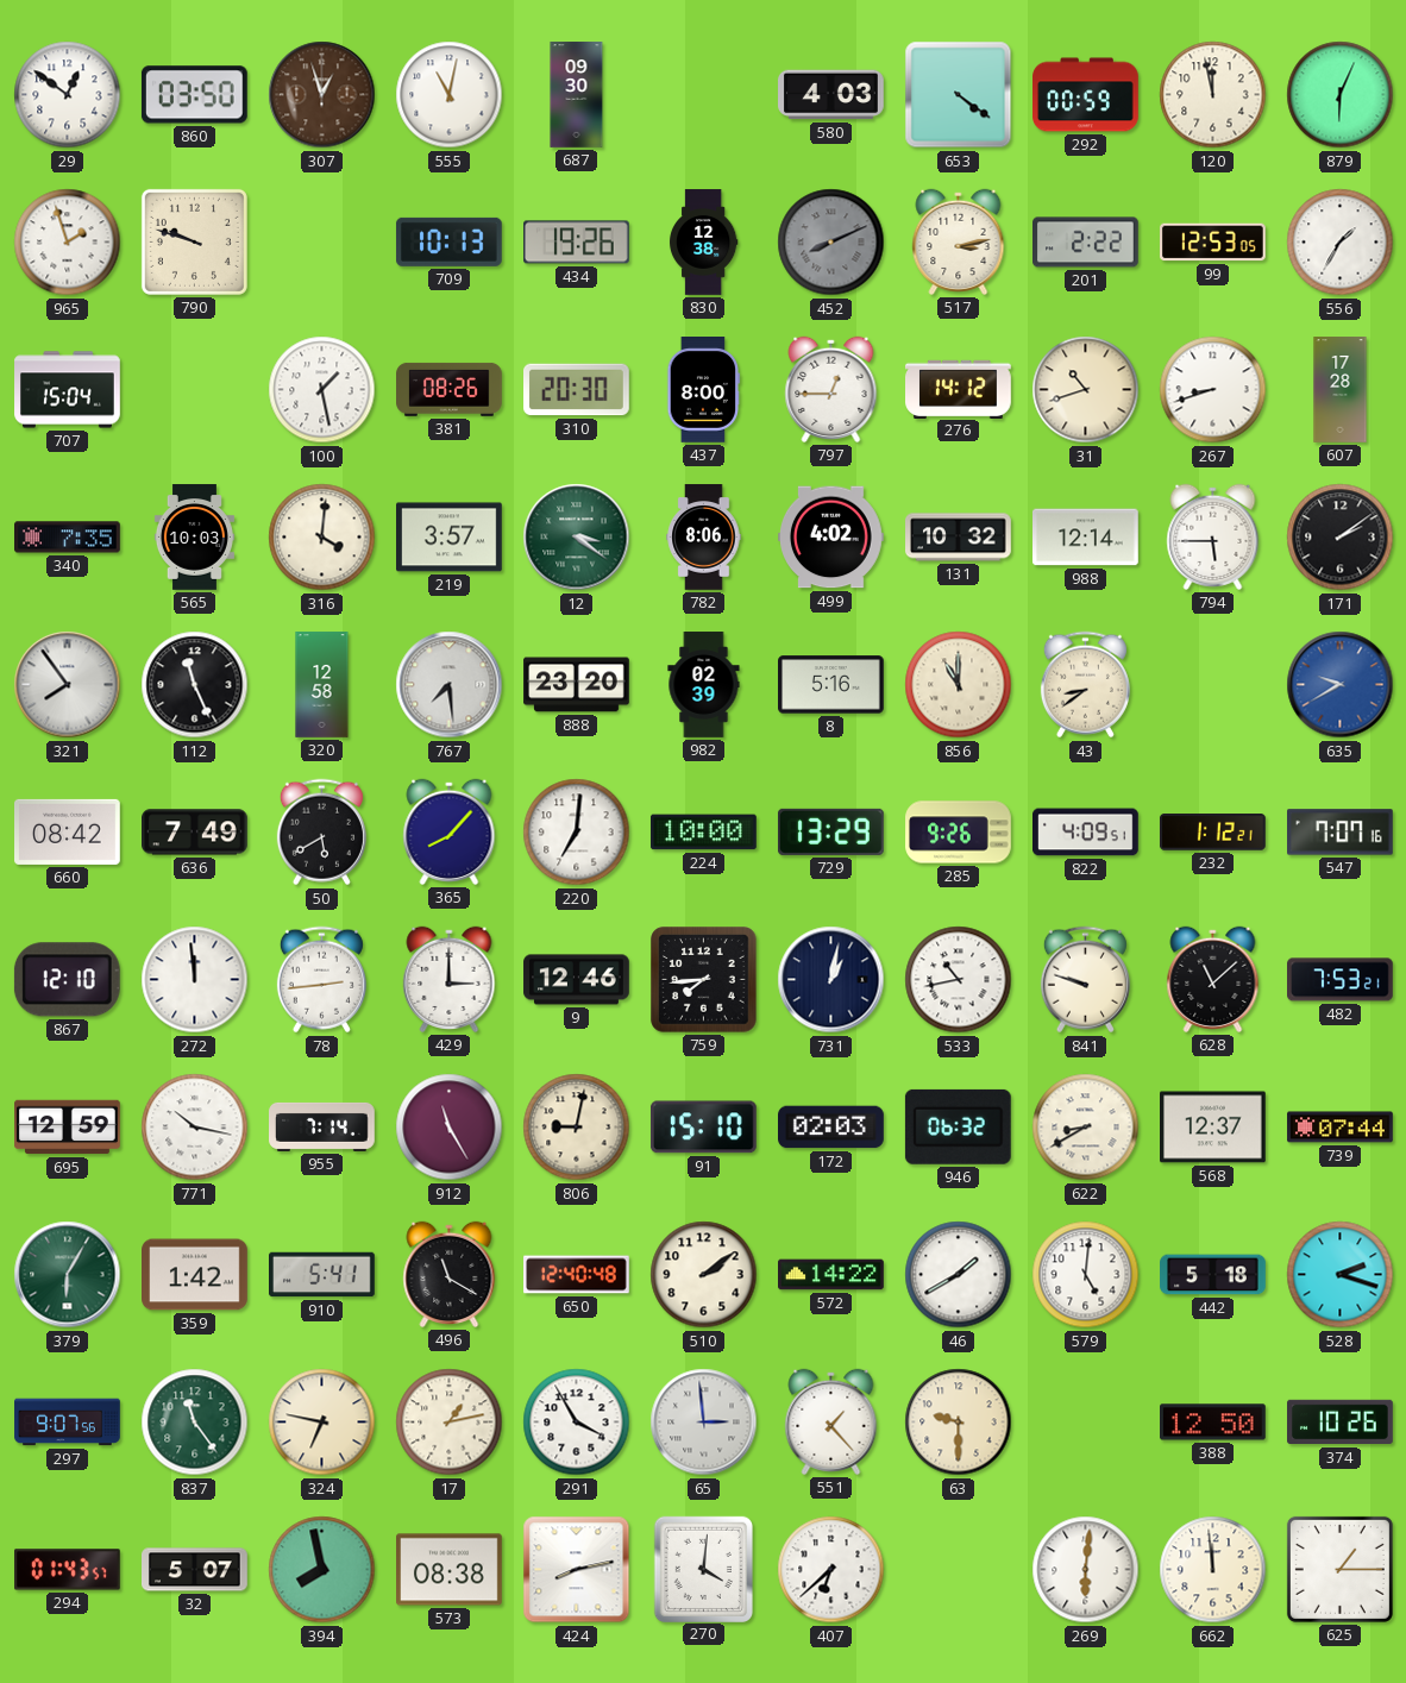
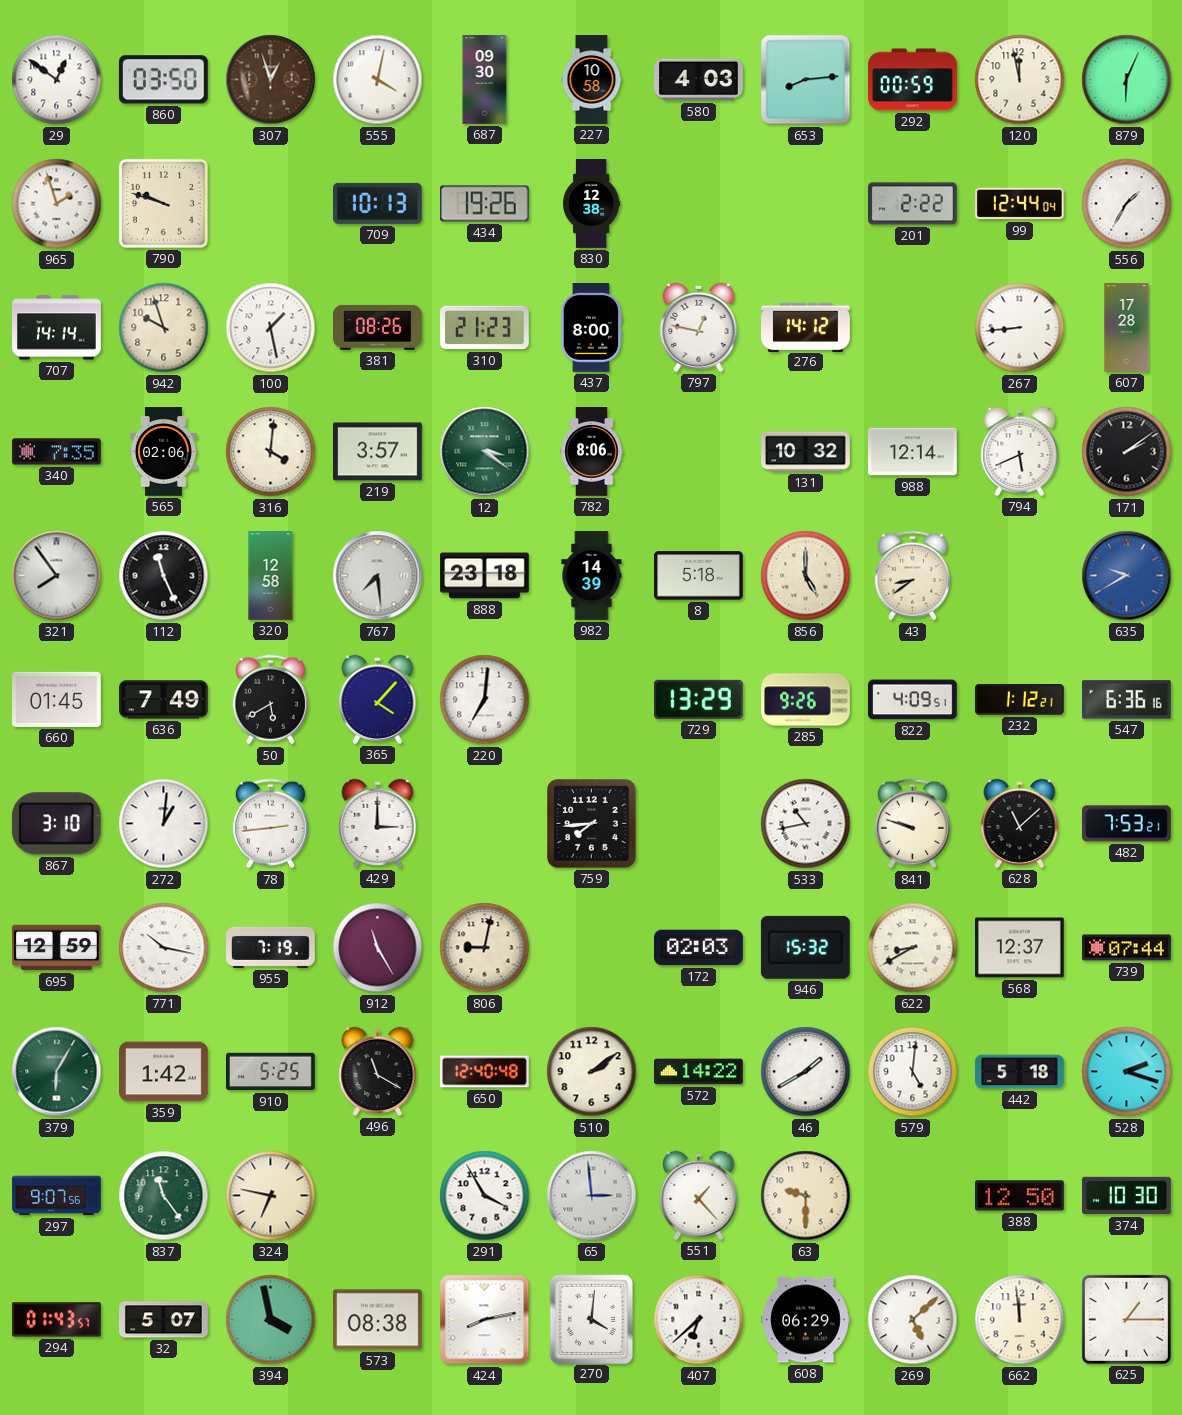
555: 11:02 -> 4:02
227: none -> 10:58
653: 4:21 -> 8:14
452: 8:11 -> none
517: 3:13 -> none
99: 12:53 -> 12:44
707: 15:04 -> 14:14
942: none -> 9:57
310: 20:30 -> 21:23
797: 12:45 -> 12:47
31: 10:42 -> none
267: 8:42 -> 8:44
565: 10:03 -> 02:06
499: 4:02 -> none
794: 5:45 -> 5:41
888: 23:20 -> 23:18
982: 02:39 -> 14:39
8: 5:16 -> 5:18
856: 11:00 -> 5:00
660: 08:42 -> 01:45
365: 8:07 -> 4:07
224: 10:00 -> none
547: 7:07 -> 6:36
867: 12:10 -> 3:10
272: 11:59 -> 1:01
9: 12:46 -> none
731: 1:02 -> none
955: 7:14 -> 7:19
91: 15:10 -> none
946: 06:32 -> 15:32
910: 5:41 -> 5:25
17: 1:13 -> none
374: 10:26 -> 10:30
394: 7:58 -> 3:58
608: none -> 06:29
269: 6:01 -> 5:08
